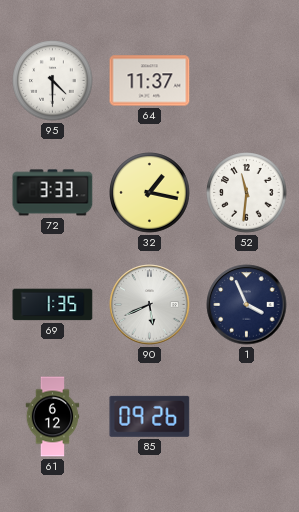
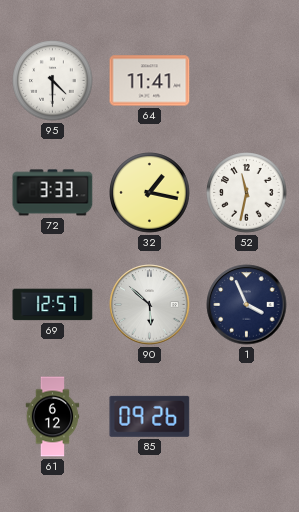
64: 11:37 -> 11:41
52: 11:31 -> 11:32
69: 1:35 -> 12:57
90: 5:41 -> 5:52
